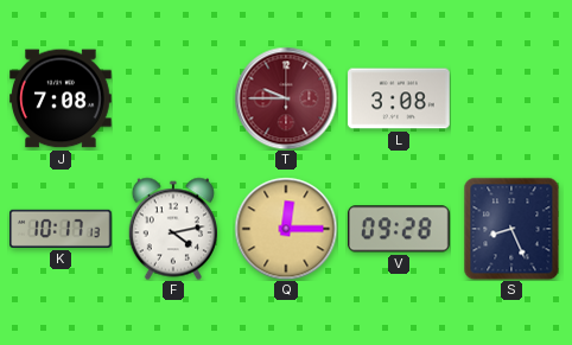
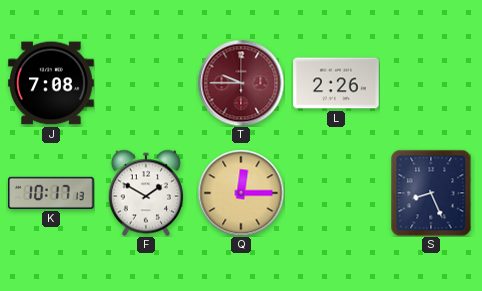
L: 3:08 -> 2:26
F: 4:13 -> 1:50
V: 09:28 -> none
